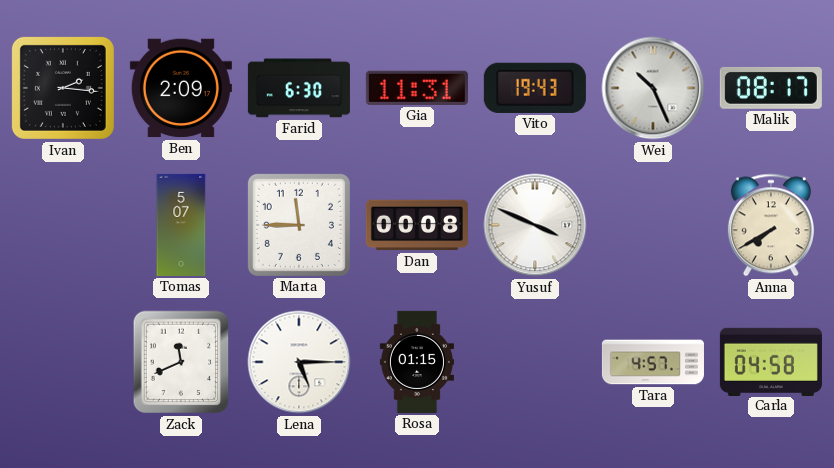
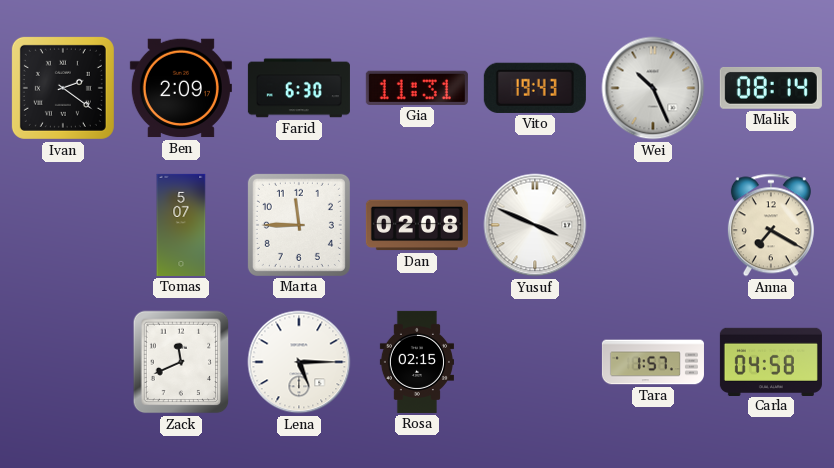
Ivan: 2:16 -> 2:21
Malik: 08:17 -> 08:14
Dan: 00:08 -> 02:08
Anna: 7:40 -> 7:20
Rosa: 01:15 -> 02:15
Tara: 4:57 -> 1:57
